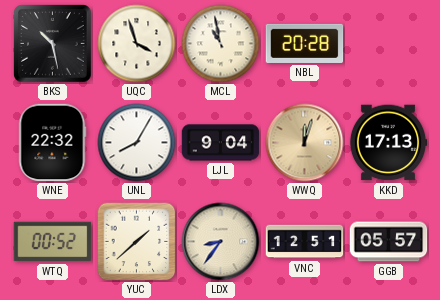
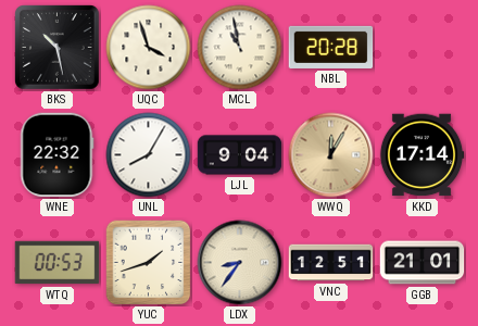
WWQ: 12:03 -> 12:05
KKD: 17:13 -> 17:14
WTQ: 00:52 -> 00:53
YUC: 1:38 -> 1:42
GGB: 05:57 -> 21:01
